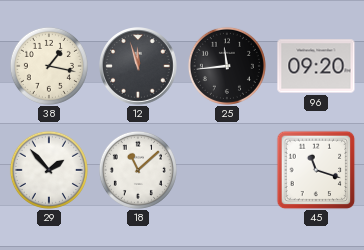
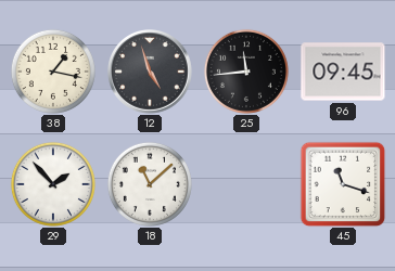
12: 11:57 -> 4:57
96: 09:20 -> 09:45
